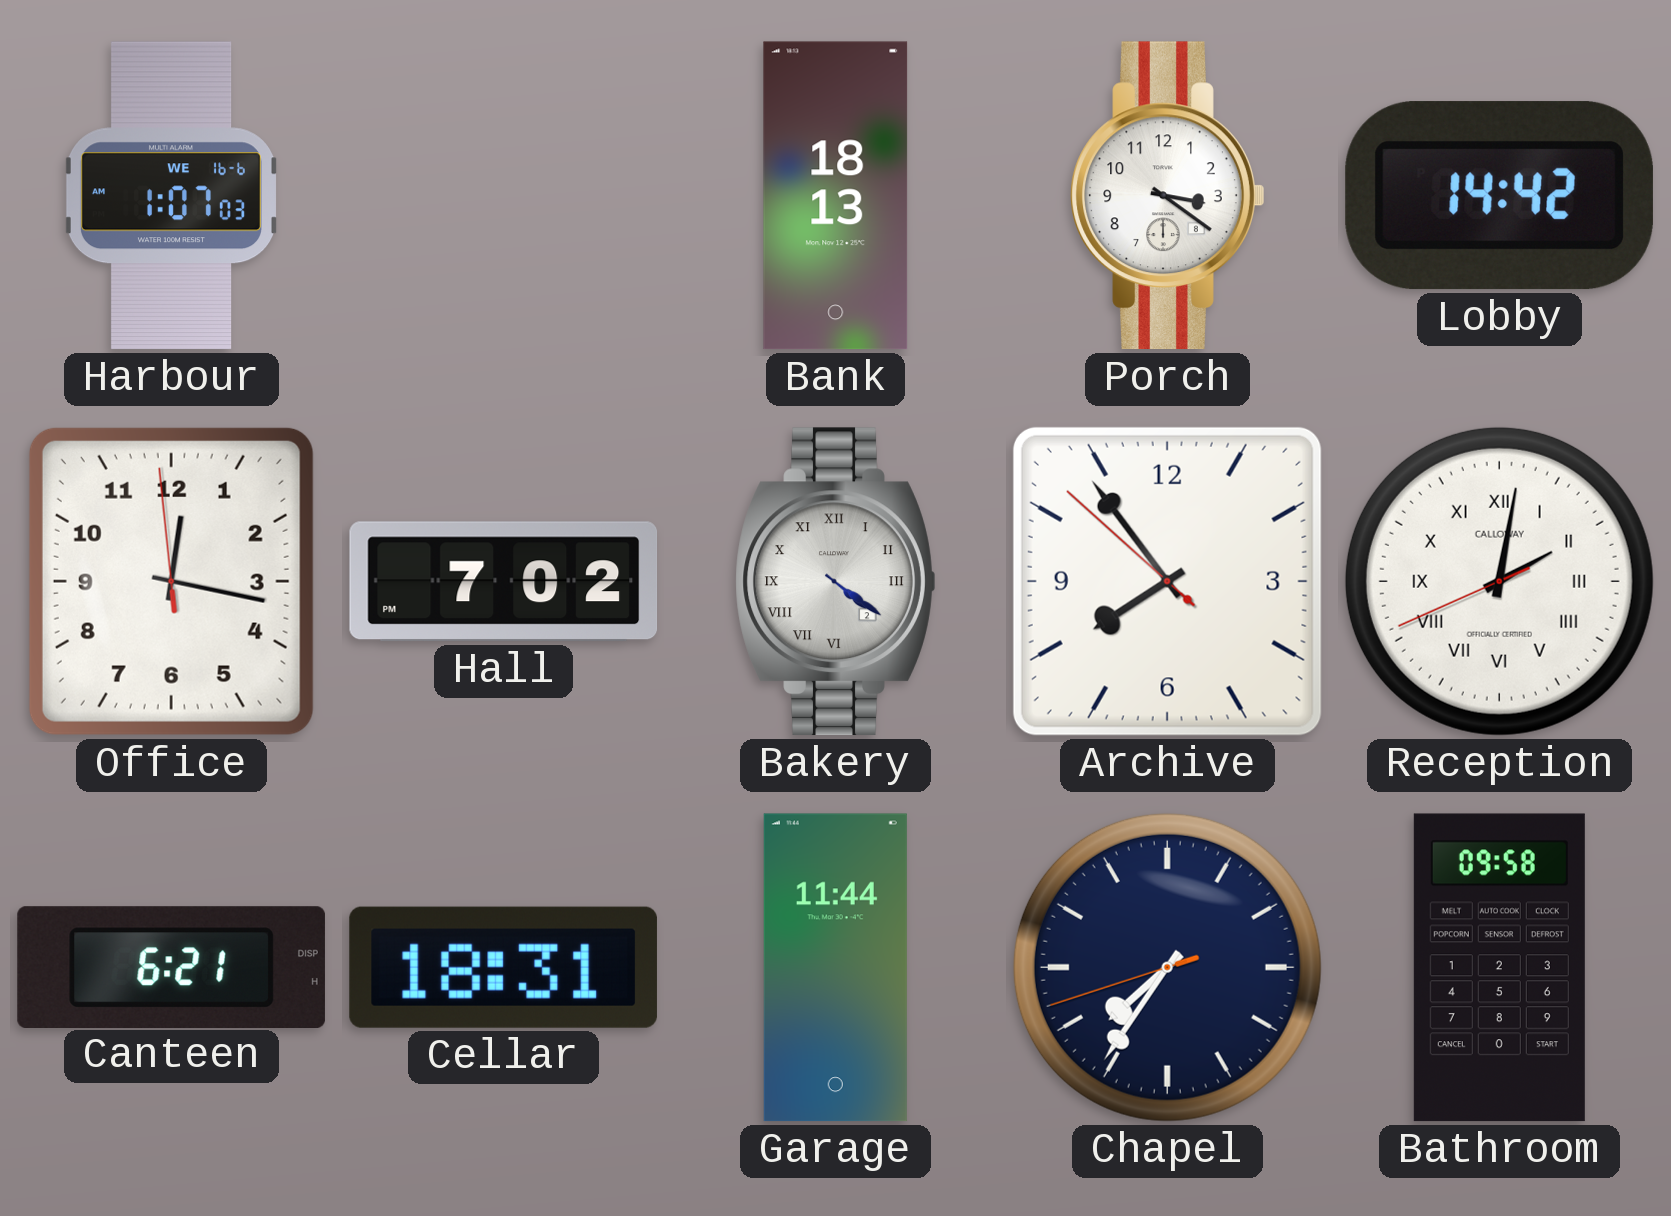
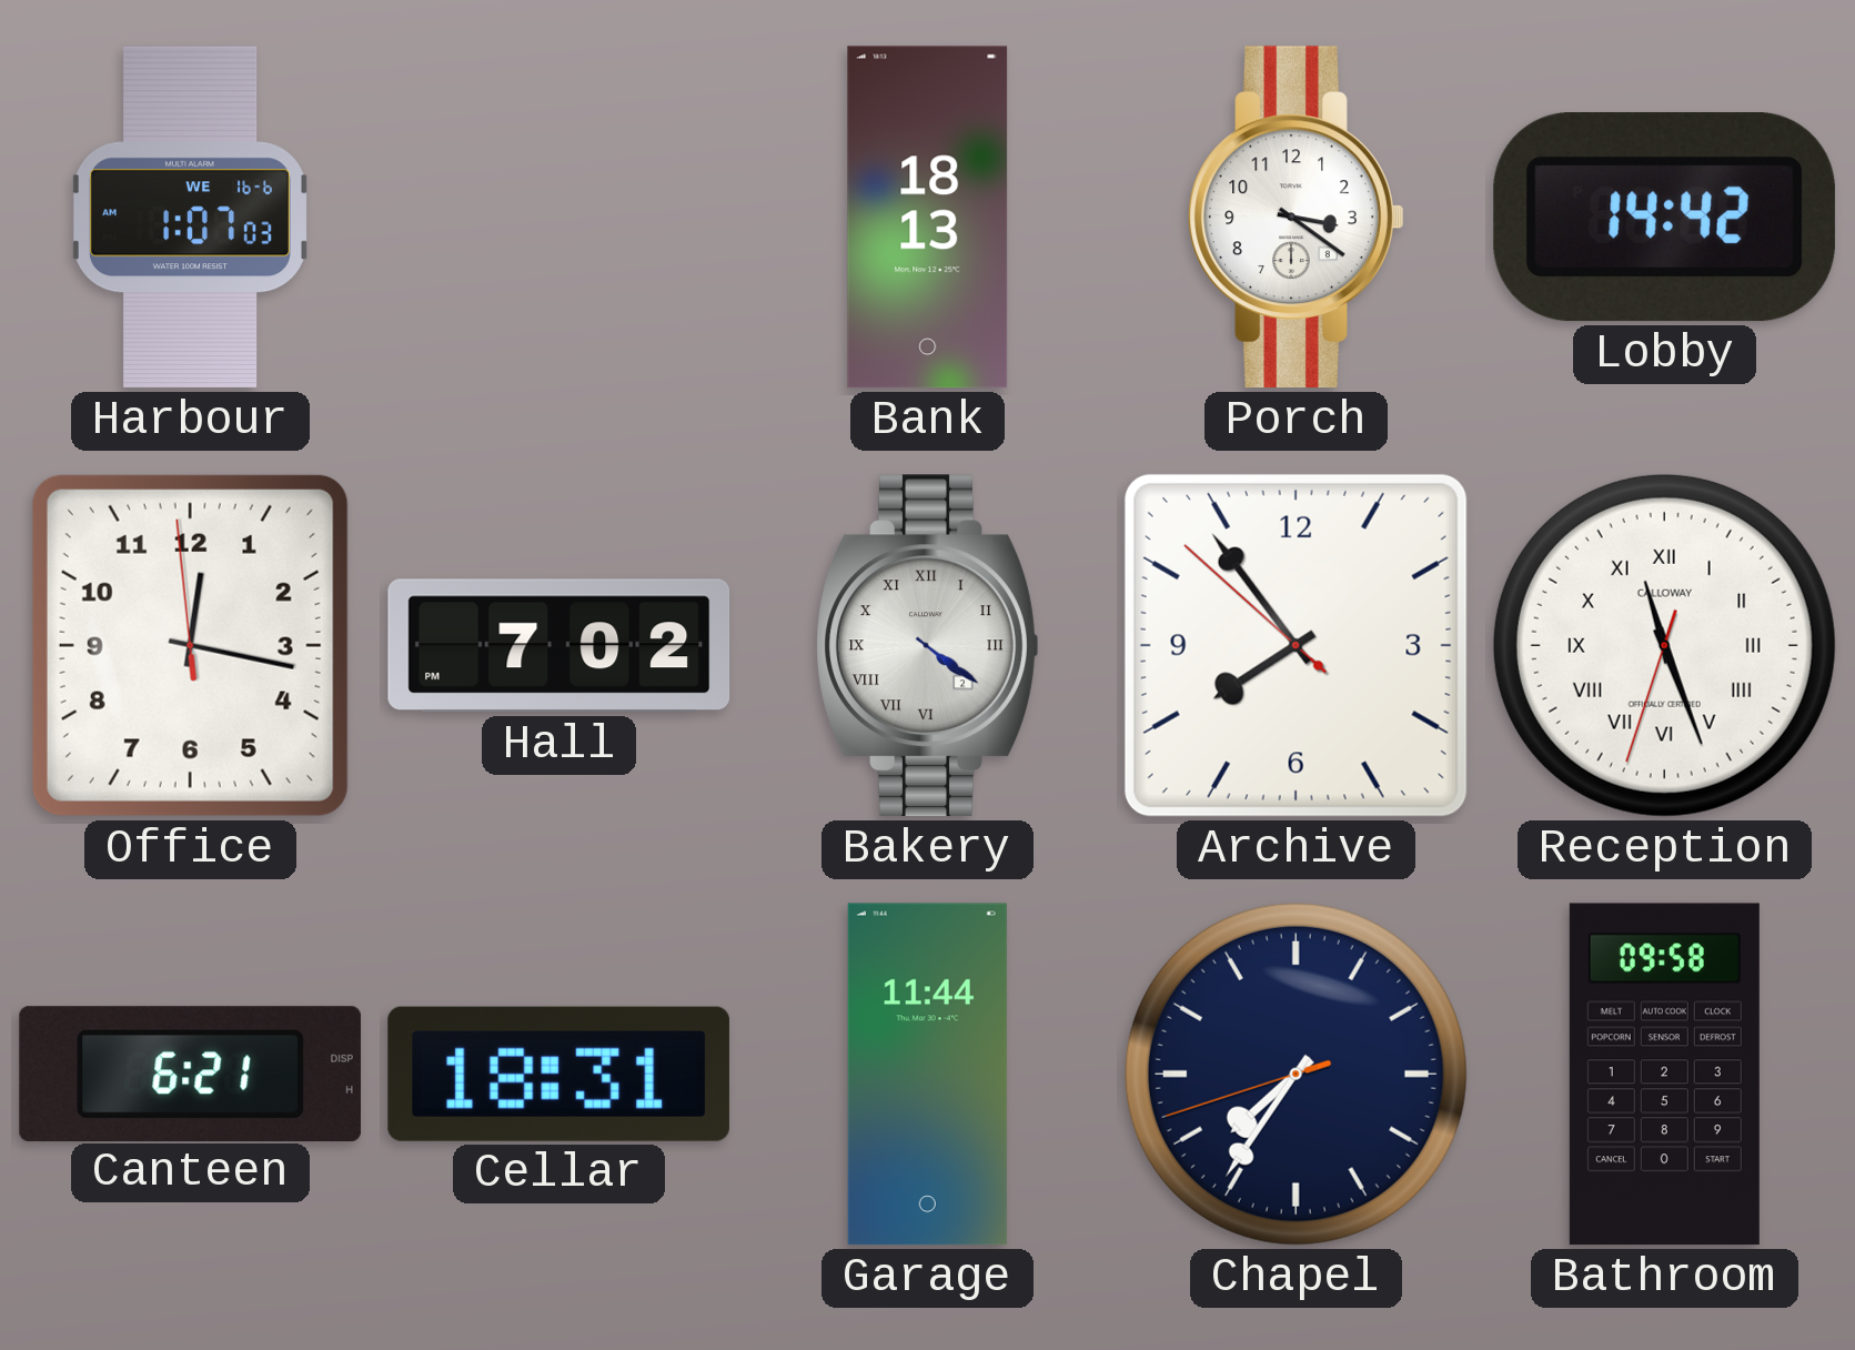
Reception: 2:01 -> 11:26
